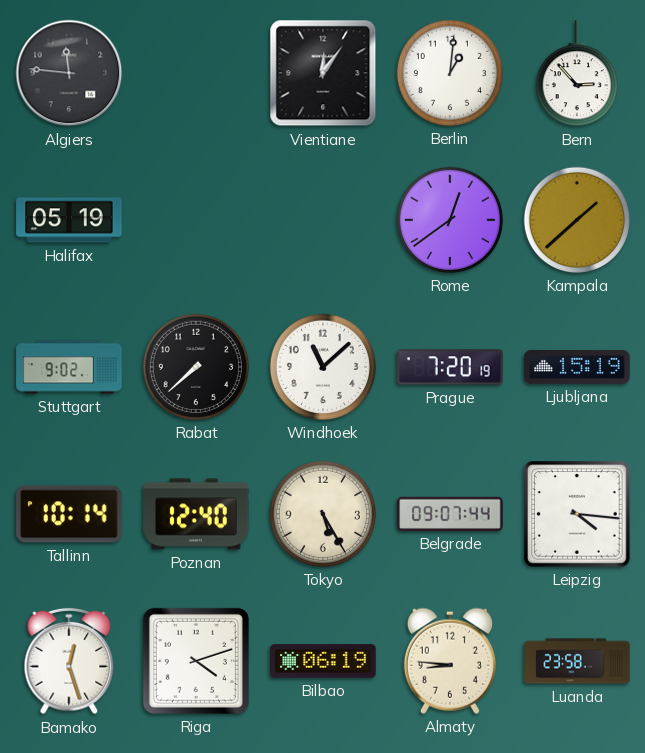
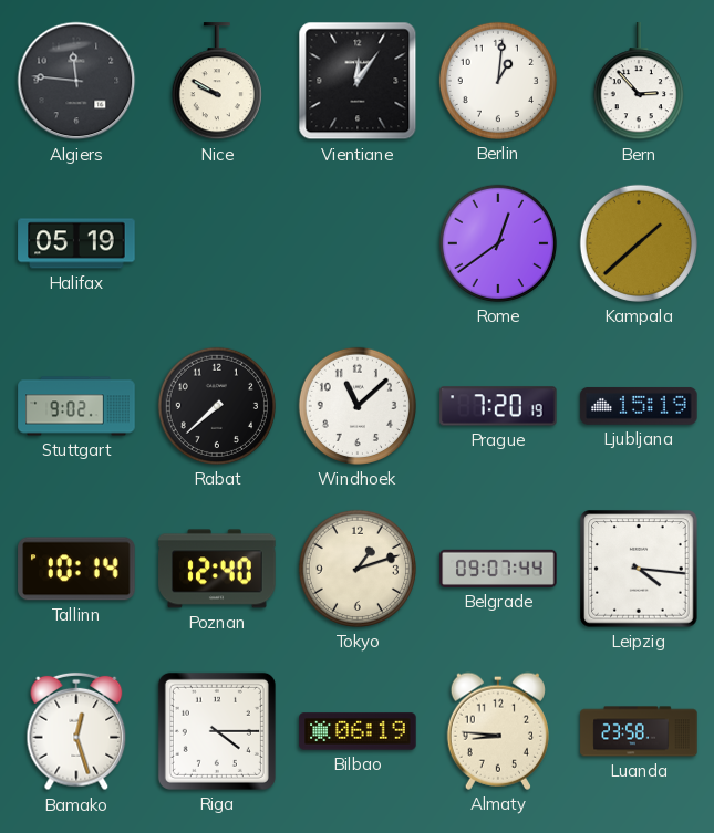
Nice: none -> 9:50
Tokyo: 5:25 -> 1:12
Riga: 4:12 -> 4:15
